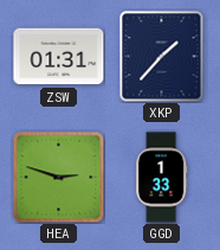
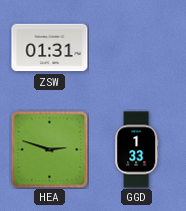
XKP: 1:37 -> none
